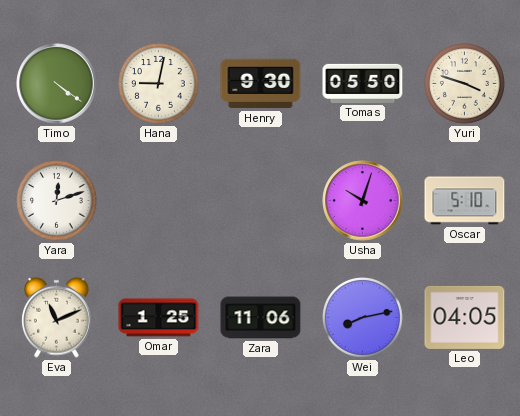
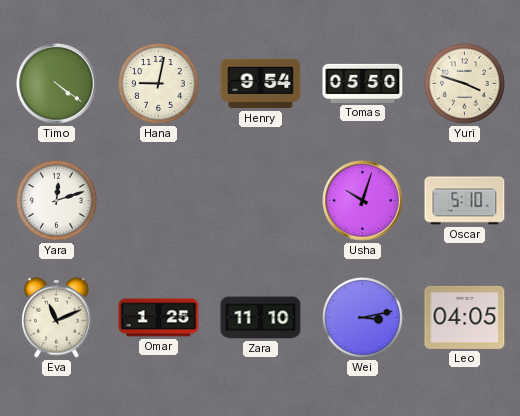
Henry: 9:30 -> 9:54
Zara: 11:06 -> 11:10
Wei: 8:13 -> 3:13
